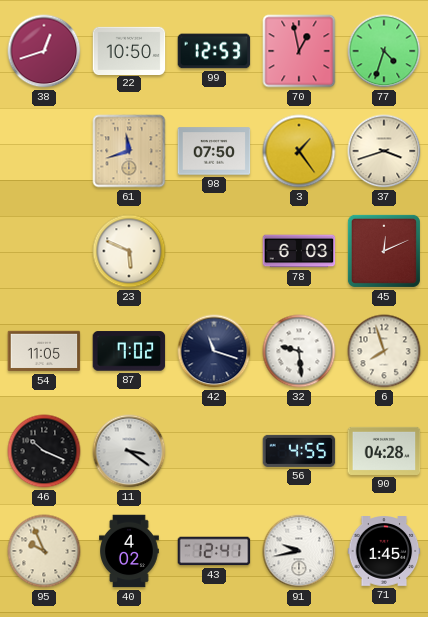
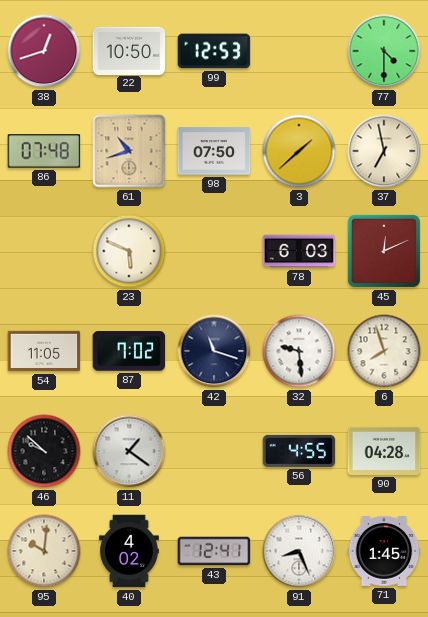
70: 12:58 -> none
77: 4:33 -> 4:30
86: none -> 07:48
61: 11:42 -> 10:42
3: 1:24 -> 1:38
37: 3:42 -> 6:58
46: 10:19 -> 9:52
11: 3:21 -> 1:21
95: 9:56 -> 10:01
91: 9:43 -> 8:26
